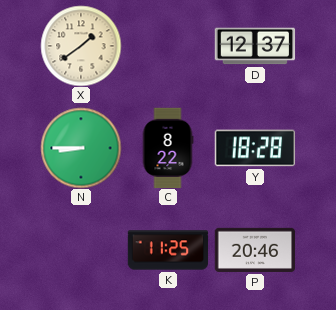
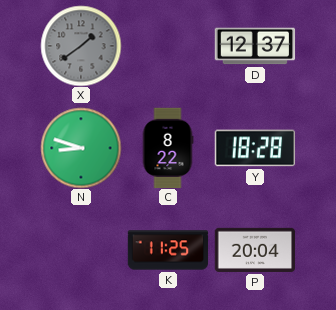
X dial: cream -> grey
N: 8:45 -> 8:48
P: 20:46 -> 20:04
